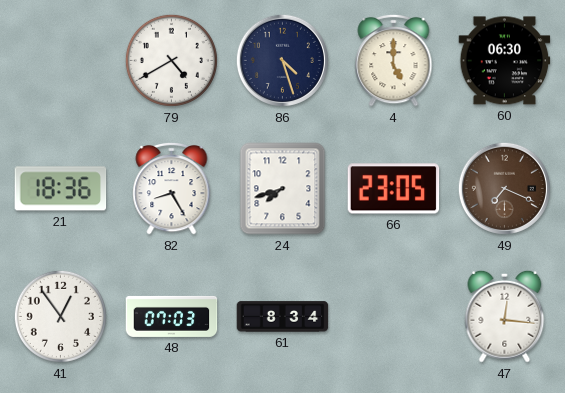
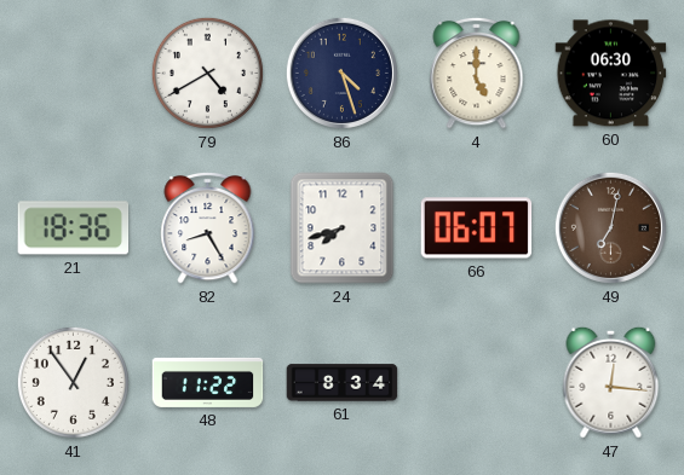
66: 23:05 -> 06:07
49: 7:19 -> 7:02
48: 07:03 -> 11:22
